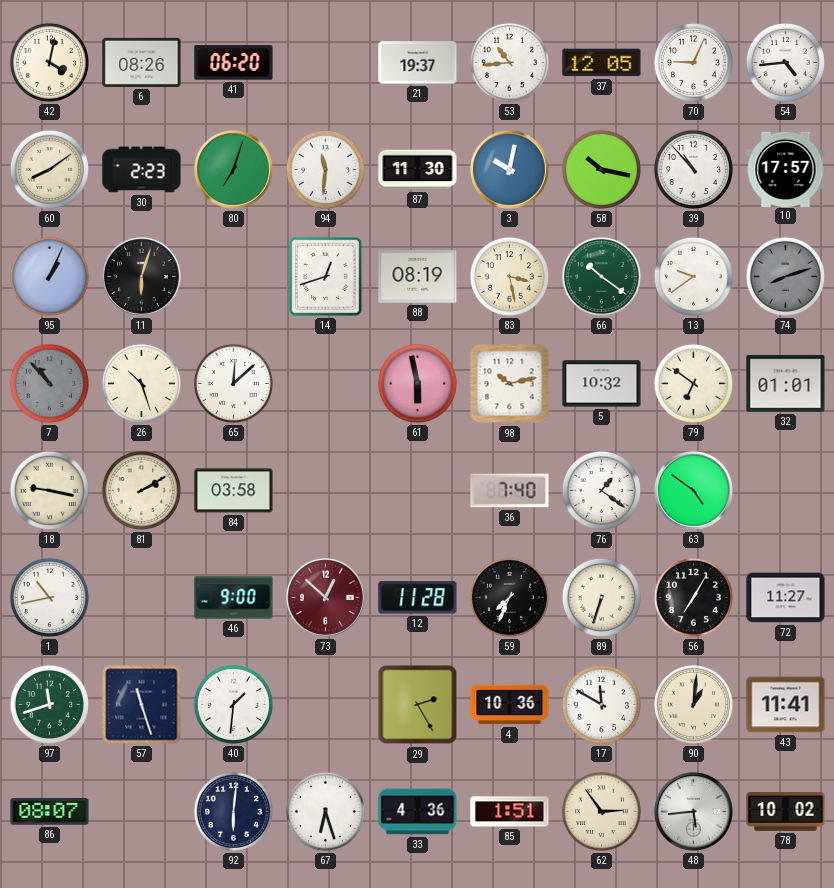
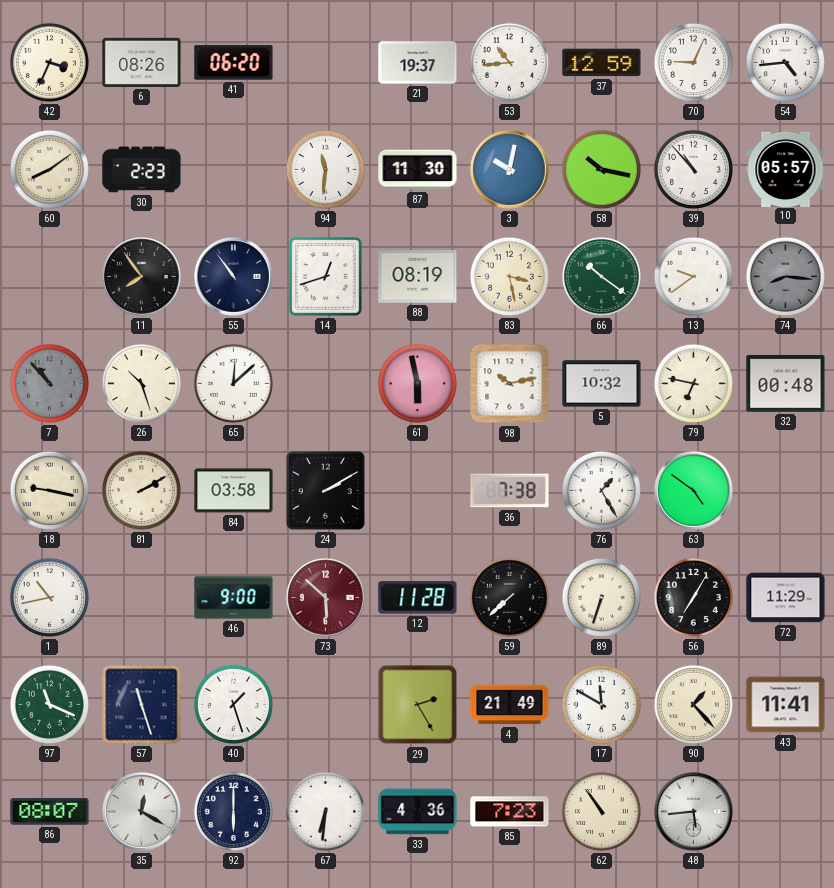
42: 4:02 -> 3:34
37: 12:05 -> 12:59
80: 7:03 -> none
10: 17:57 -> 05:57
95: 1:04 -> none
11: 6:03 -> 7:54
55: none -> 10:54
74: 8:12 -> 8:16
79: 6:51 -> 6:47
32: 01:01 -> 00:48
24: none -> 2:10
36: 7:40 -> 7:38
76: 1:21 -> 1:25
73: 12:52 -> 5:52
59: 7:34 -> 7:38
72: 11:27 -> 11:29
97: 11:42 -> 11:19
40: 1:31 -> 1:27
4: 10:36 -> 21:49
90: 1:01 -> 1:23
35: none -> 12:20
92: 6:01 -> 6:00
67: 6:27 -> 6:31
85: 1:51 -> 7:23
62: 2:54 -> 10:54
78: 10:02 -> none
